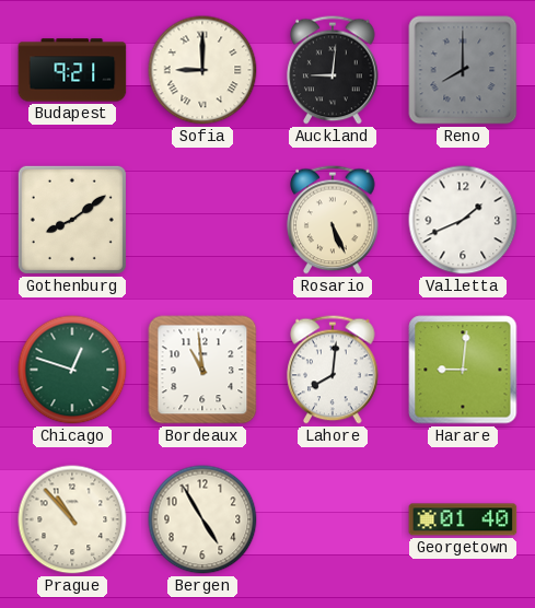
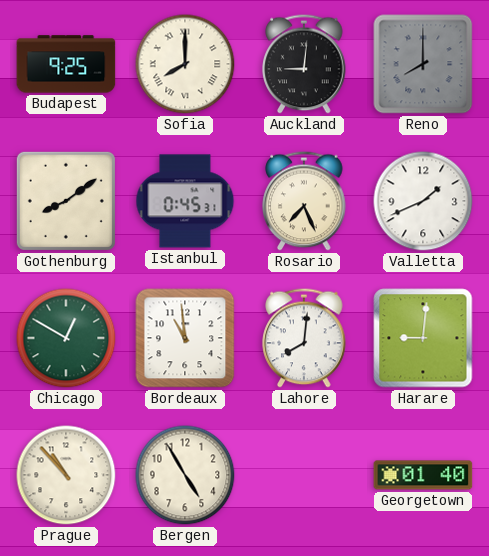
Budapest: 9:21 -> 9:25
Sofia: 9:00 -> 8:00
Istanbul: none -> 0:45
Rosario: 5:26 -> 7:26
Chicago: 12:48 -> 12:50
